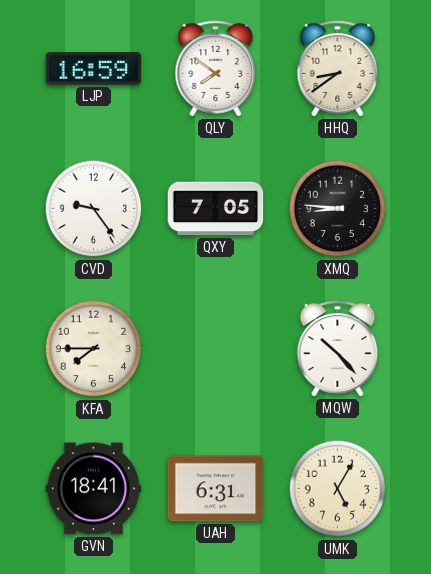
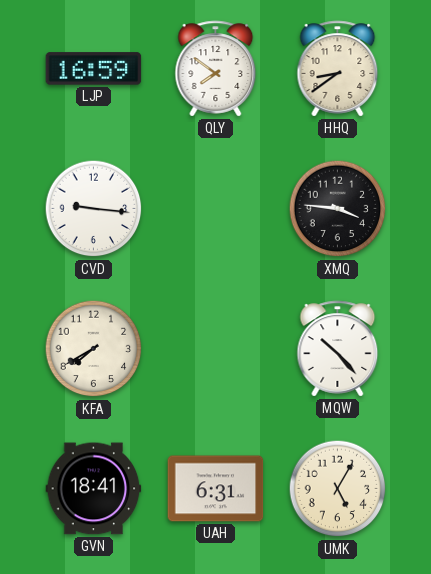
CVD: 9:24 -> 9:16
QXY: 7:05 -> none
XMQ: 8:46 -> 3:46
KFA: 7:45 -> 7:40
